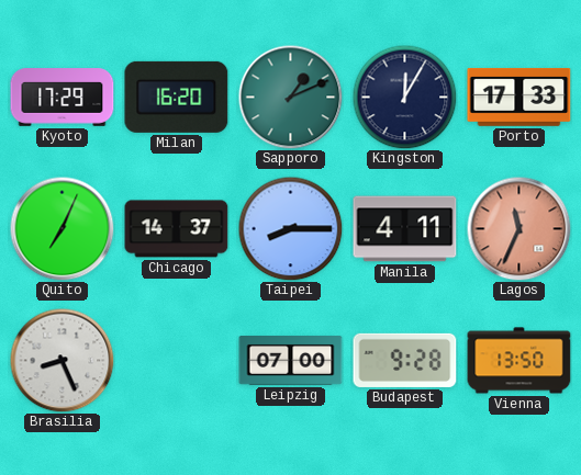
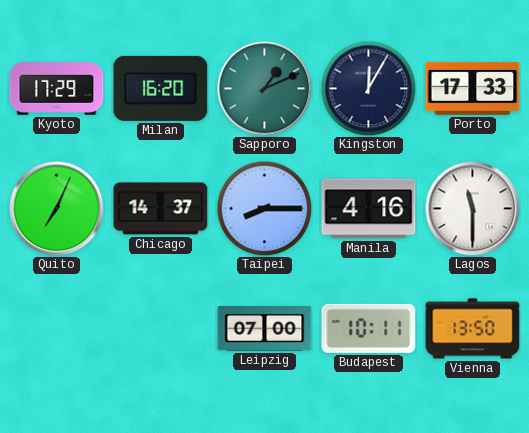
Manila: 4:11 -> 4:16
Lagos: 11:34 -> 11:30
Lagos dial: salmon -> white
Brasilia: 8:26 -> none
Budapest: 9:28 -> 10:11
